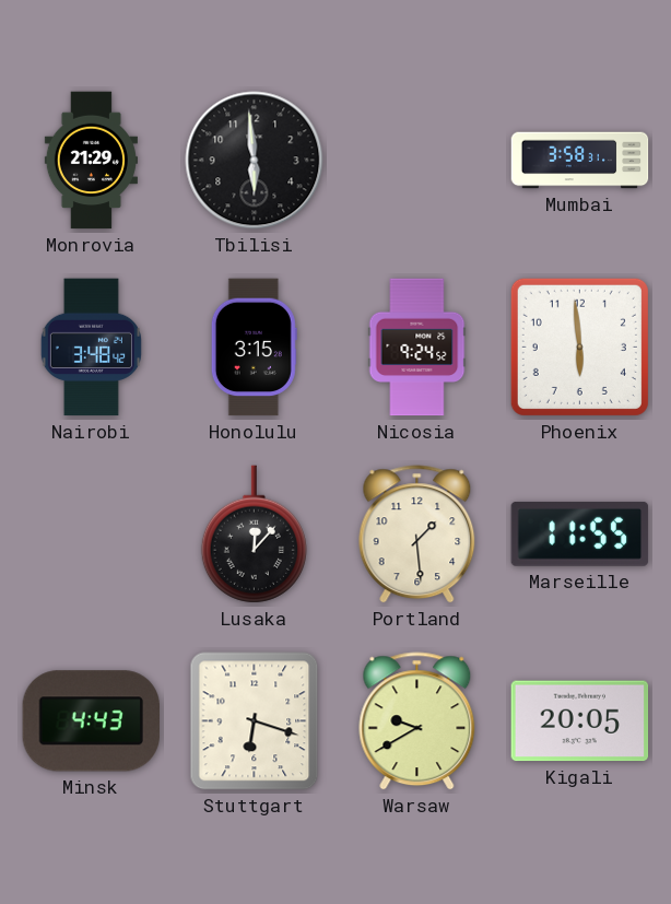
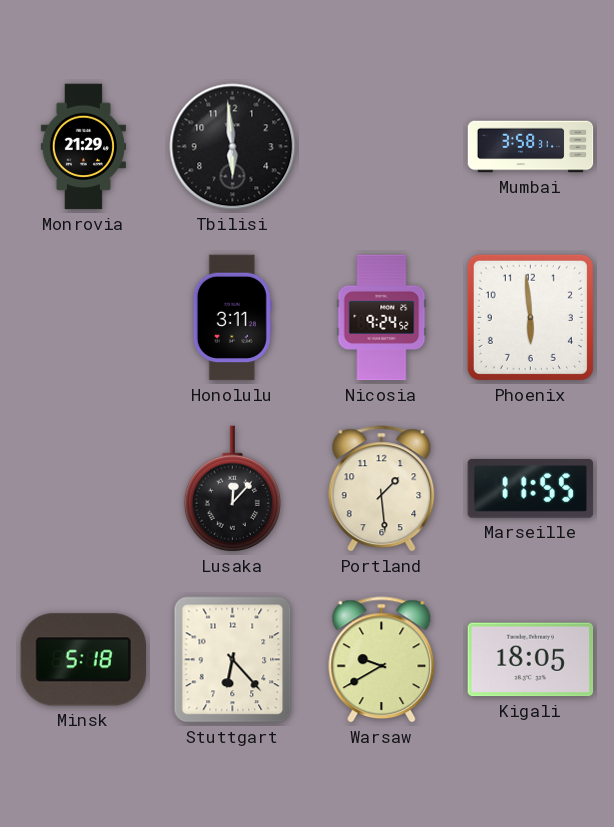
Nairobi: 3:48 -> none
Honolulu: 3:15 -> 3:11
Minsk: 4:43 -> 5:18
Stuttgart: 6:18 -> 6:23
Kigali: 20:05 -> 18:05
